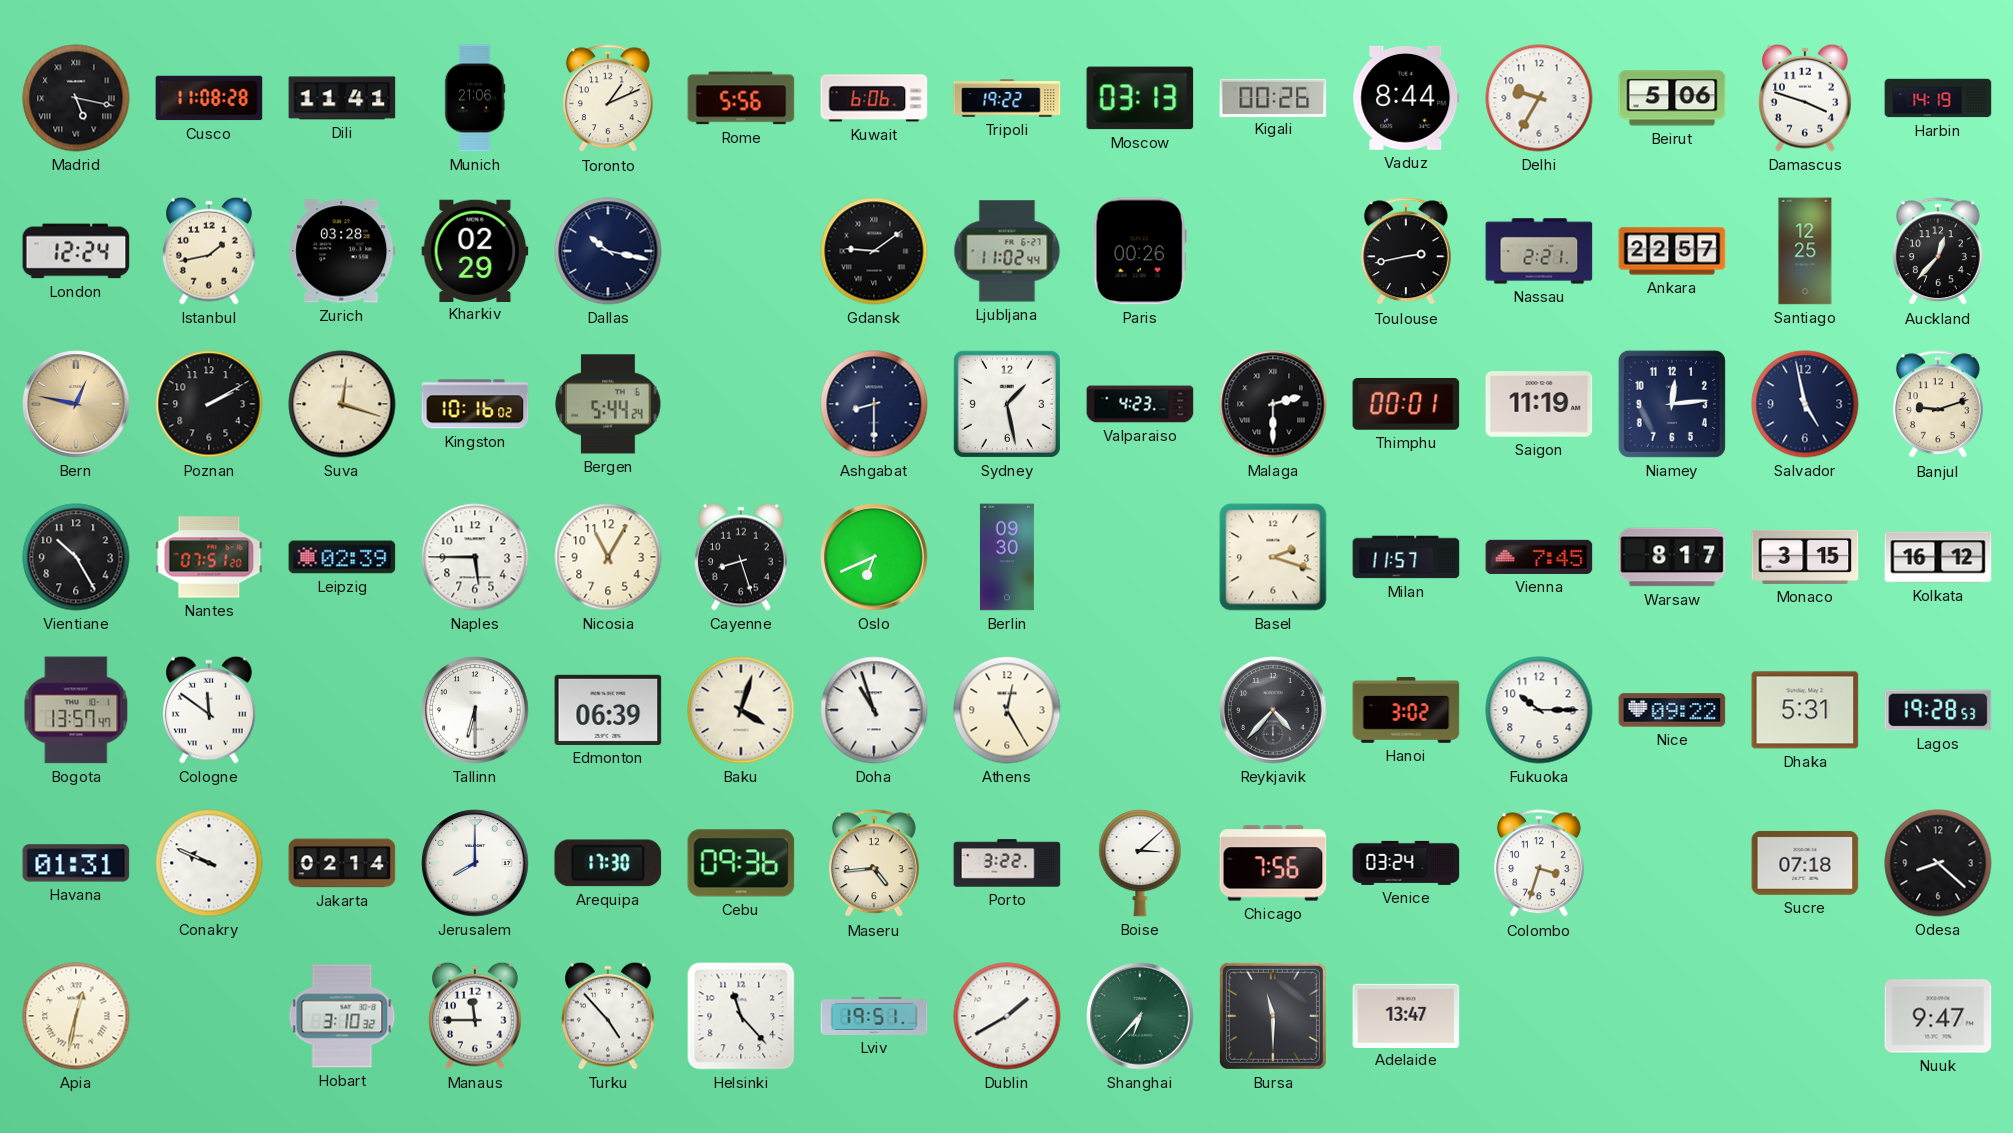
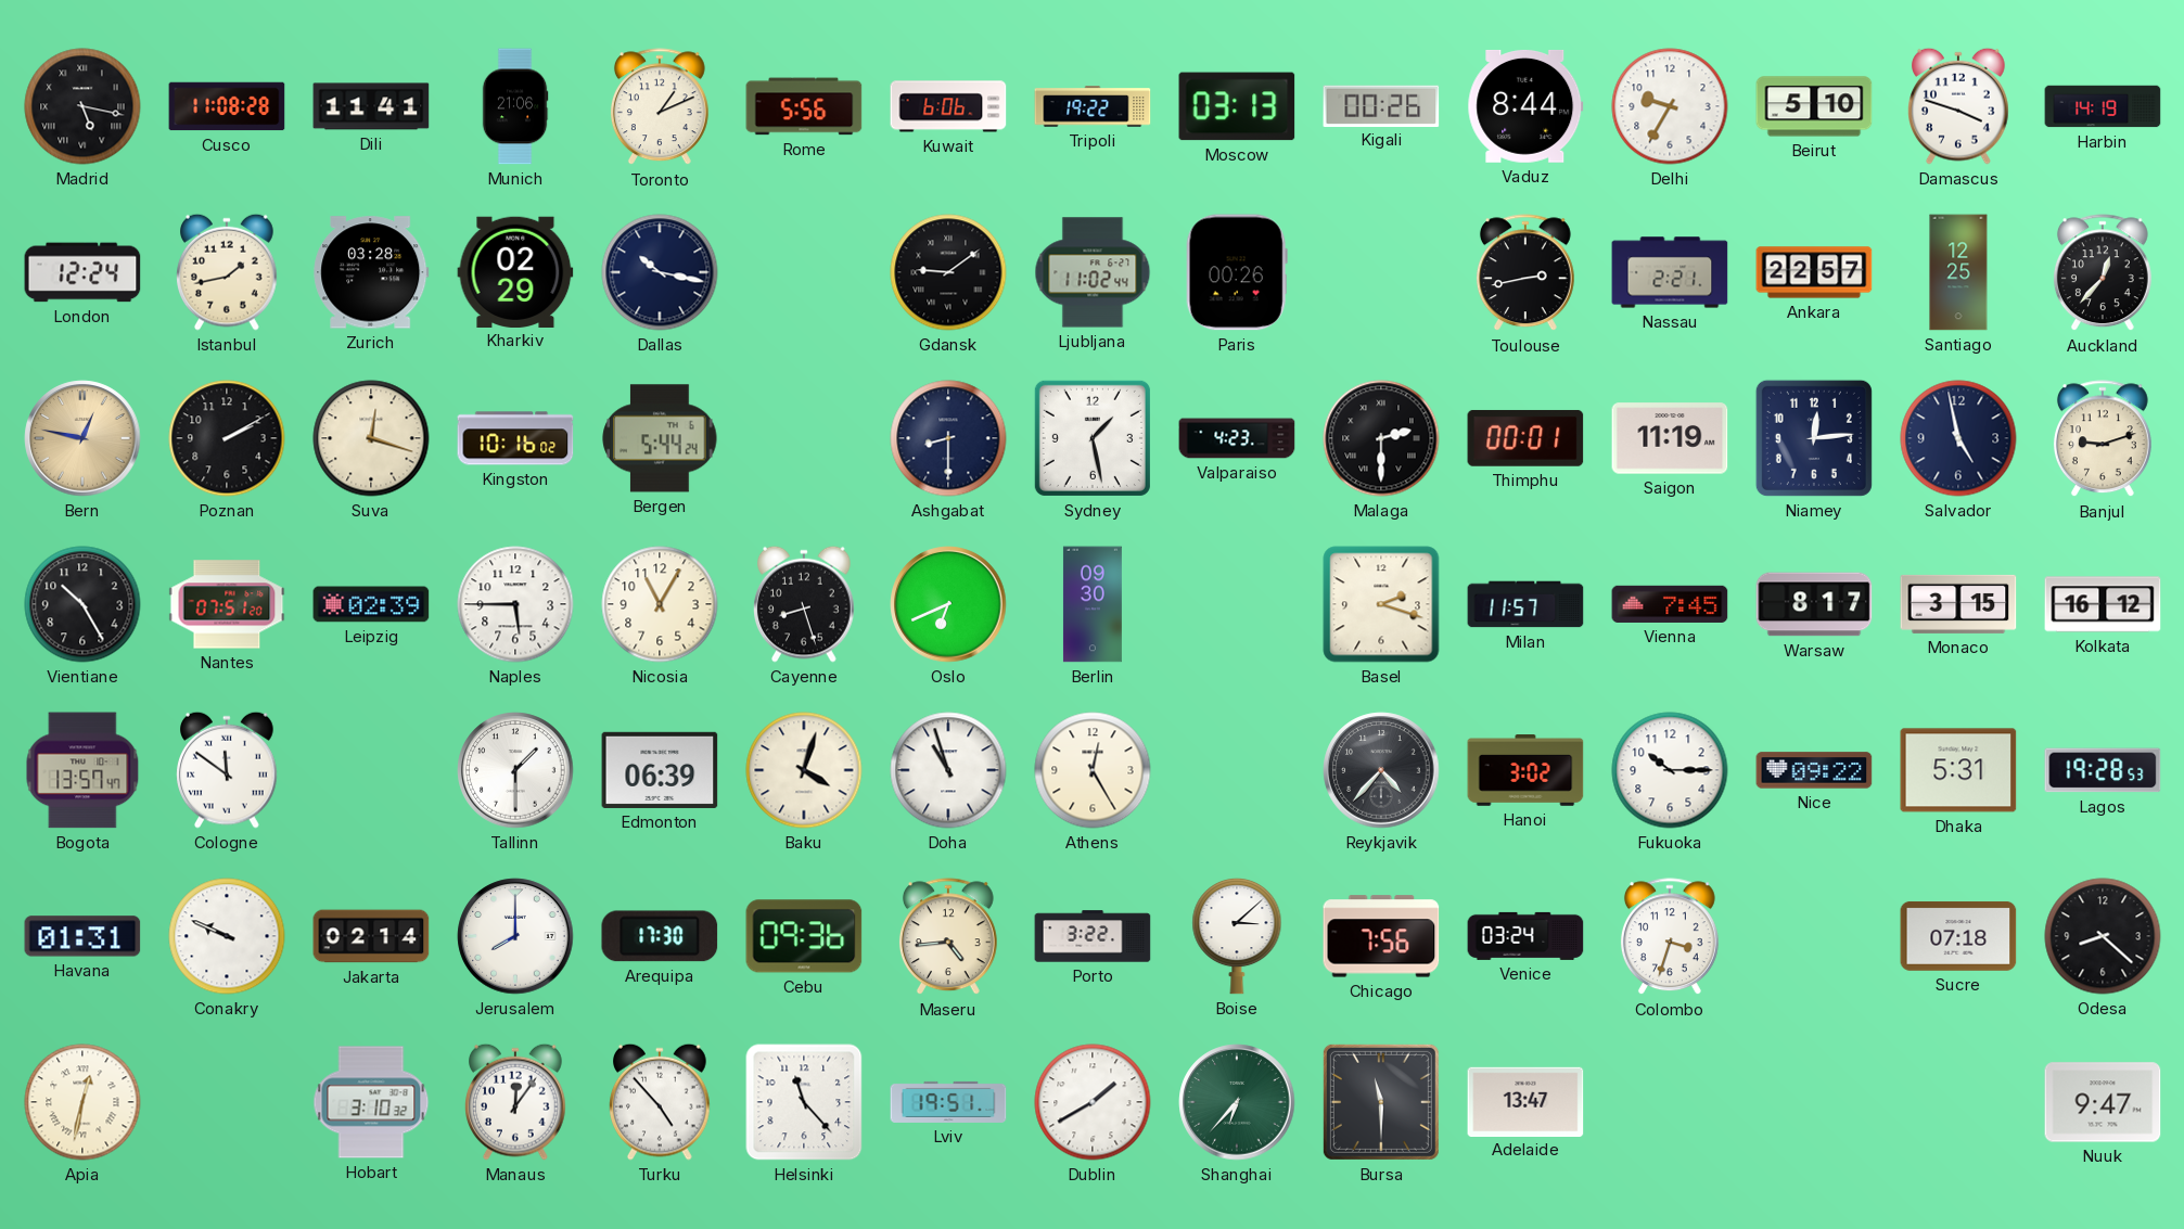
Beirut: 5:06 -> 5:10
Tallinn: 6:30 -> 1:30
Manaus: 11:45 -> 12:06
